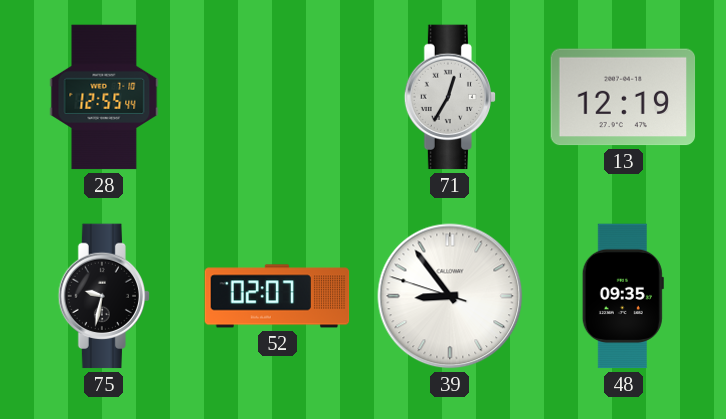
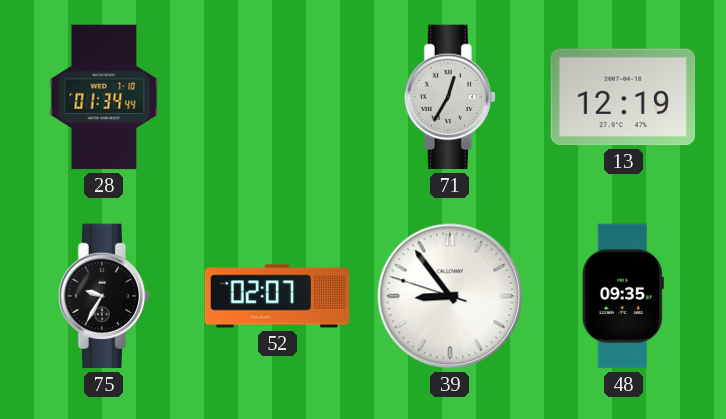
28: 12:55 -> 01:34
75: 9:32 -> 9:35
